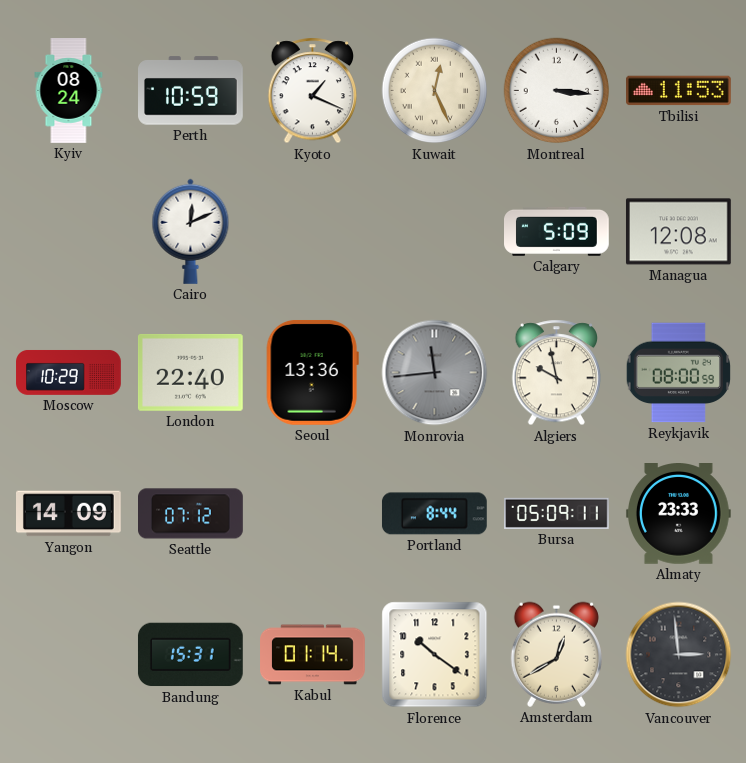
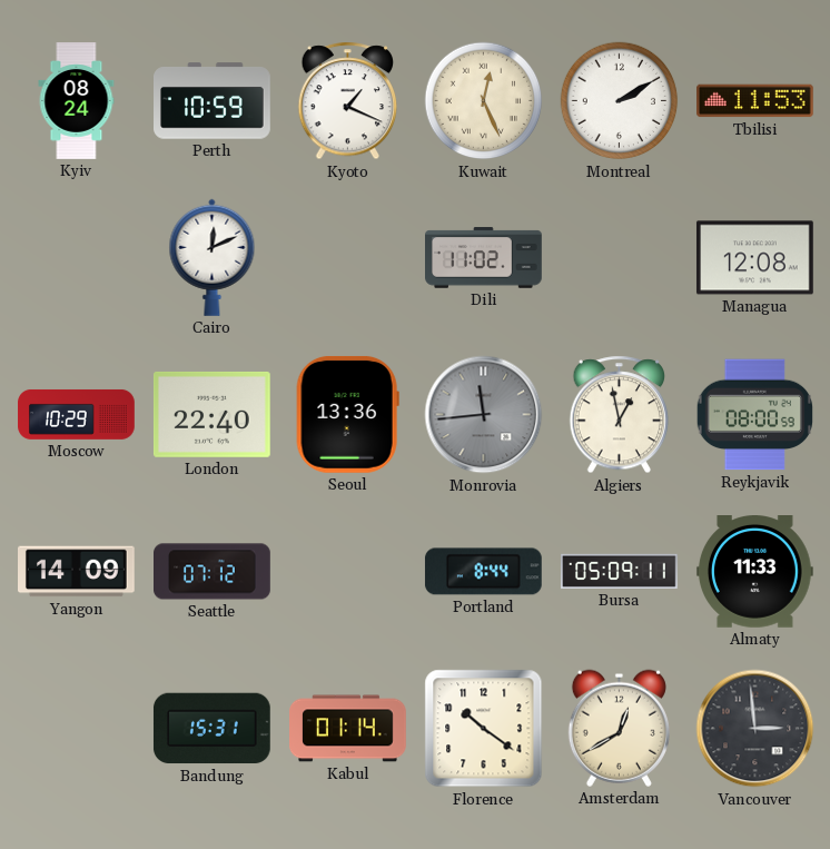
Montreal: 3:16 -> 2:10
Dili: none -> 11:02
Calgary: 5:09 -> none
Algiers: 9:58 -> 12:58
Almaty: 23:33 -> 11:33
